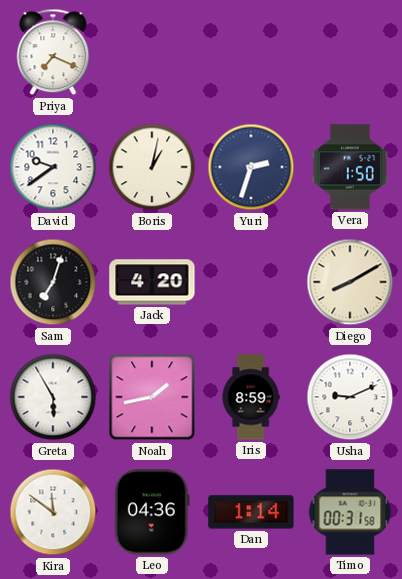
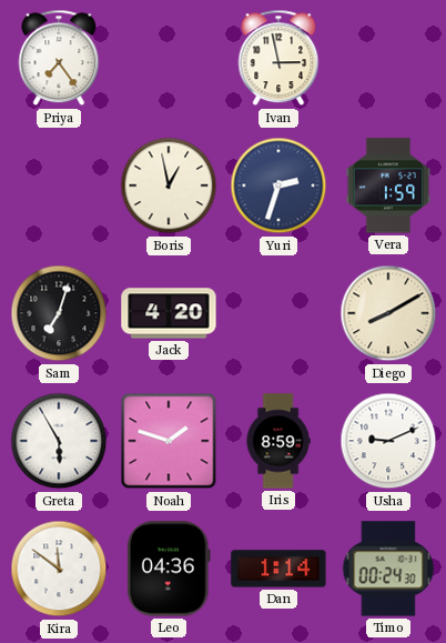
Priya: 7:19 -> 7:24
Ivan: none -> 2:58
David: 9:39 -> none
Boris: 1:02 -> 12:58
Vera: 1:50 -> 1:59
Noah: 1:43 -> 1:48
Timo: 00:31 -> 00:24
